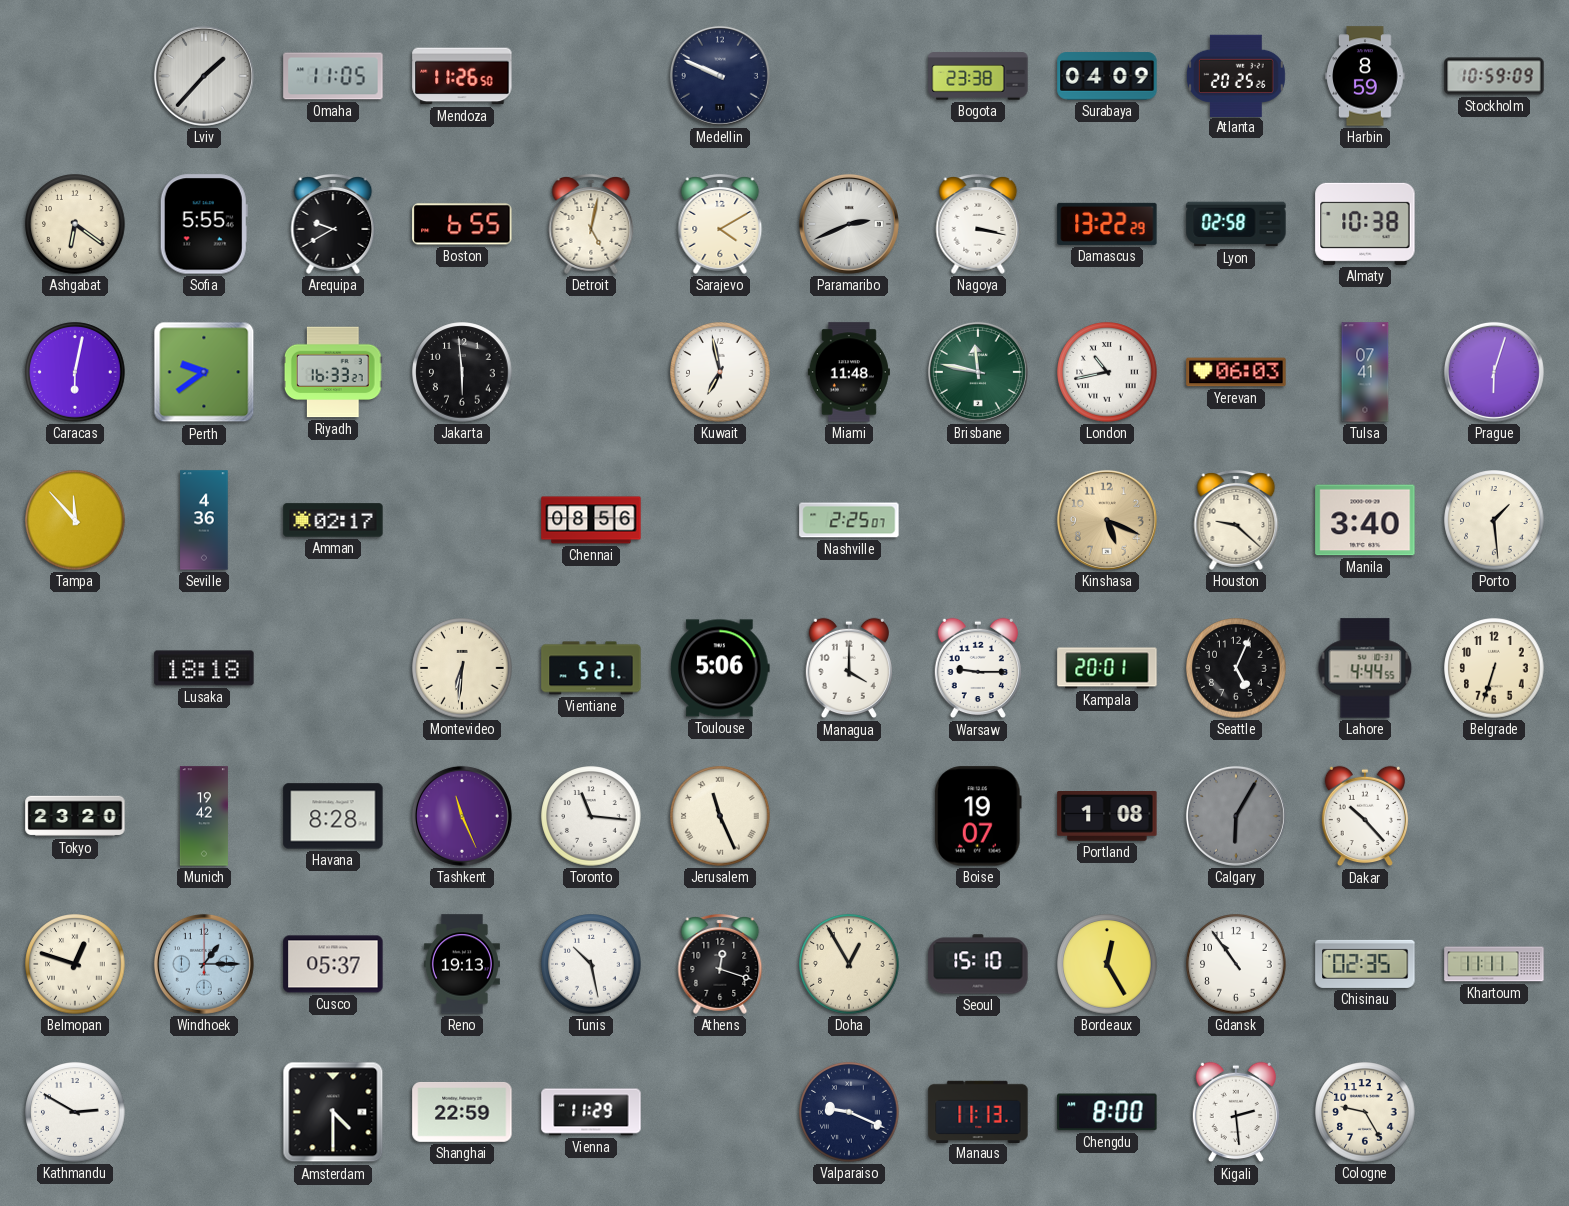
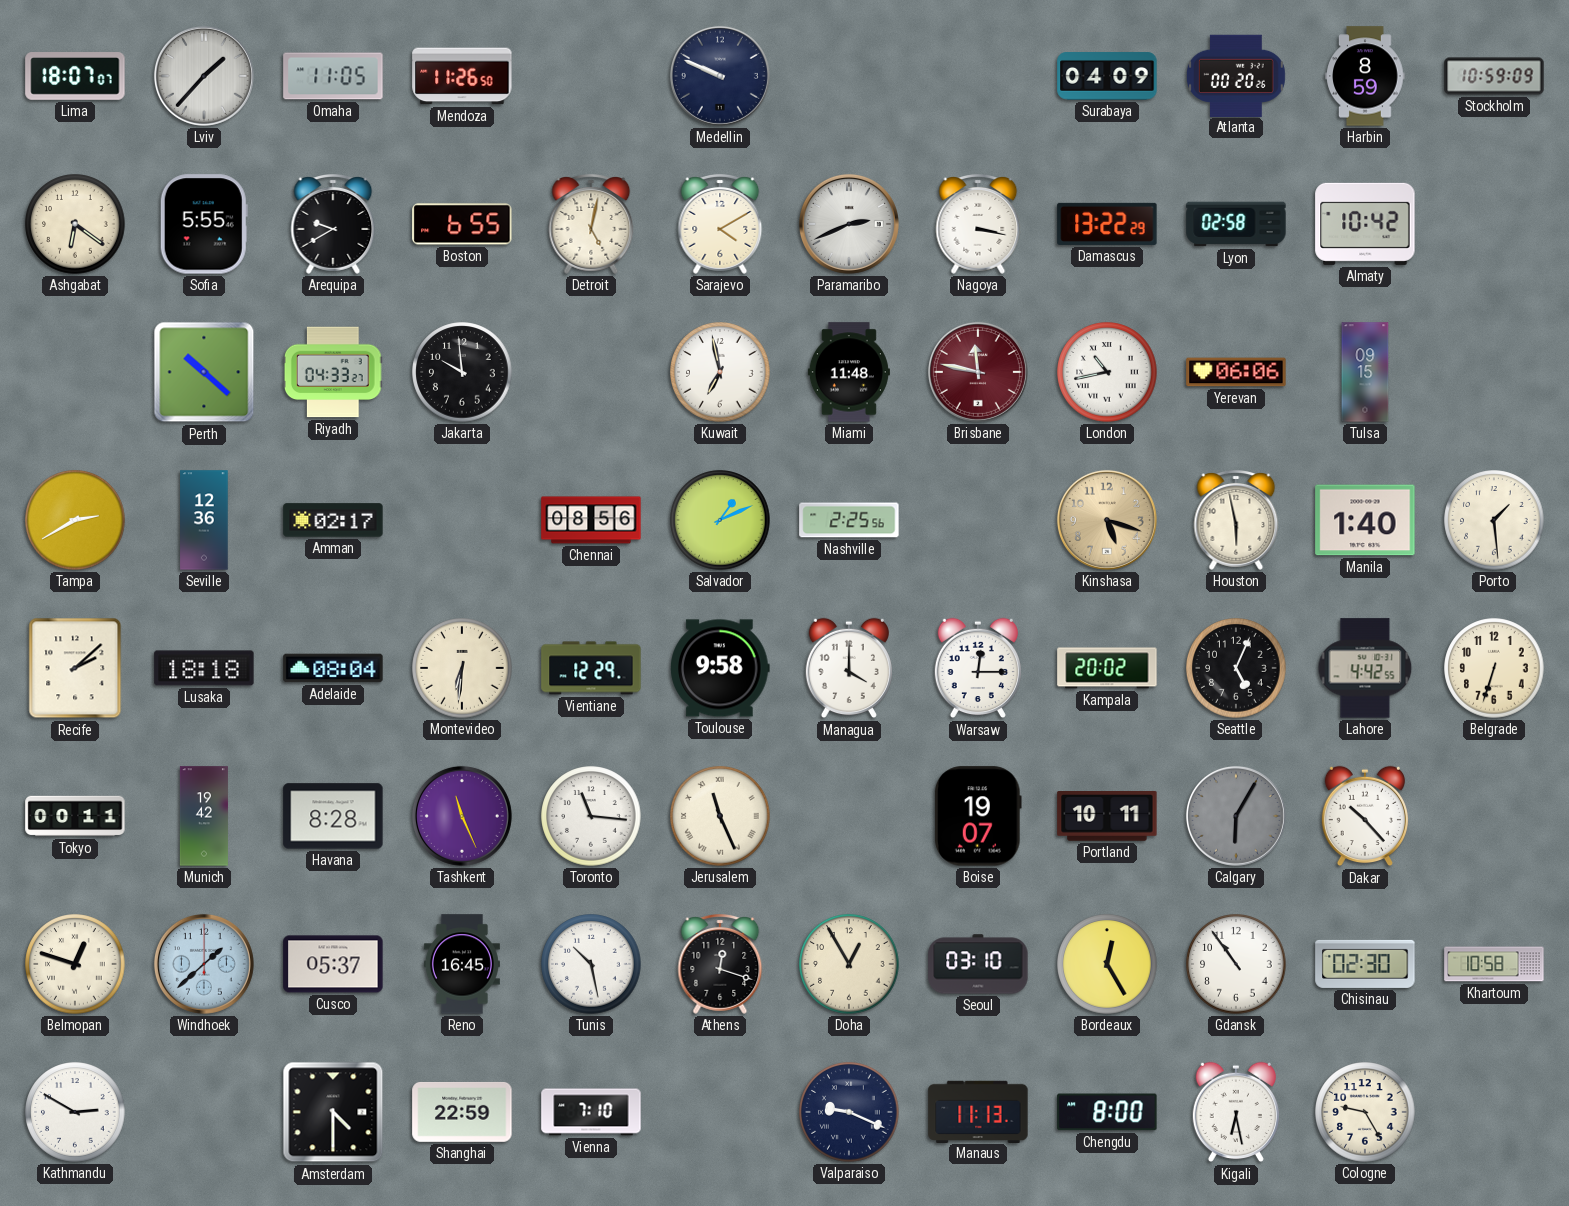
Lima: none -> 18:07
Bogota: 23:38 -> none
Atlanta: 20:25 -> 00:20
Almaty: 10:38 -> 10:42
Caracas: 6:02 -> none
Perth: 9:39 -> 10:22
Riyadh: 16:33 -> 04:33
Jakarta: 5:59 -> 9:59
Brisbane dial: green -> burgundy
Yerevan: 06:03 -> 06:06
Tulsa: 07:41 -> 09:15
Prague: 6:03 -> none
Tampa: 11:53 -> 2:40
Seville: 4:36 -> 12:36
Salvador: none -> 1:11
Nashville: 2:25:07 -> 2:25:56
Kinshasa: 5:19 -> 5:18
Houston: 9:22 -> 5:58
Manila: 3:40 -> 1:40
Recife: none -> 2:08
Adelaide: none -> 08:04
Vientiane: 5:21 -> 12:29
Toulouse: 5:06 -> 9:58
Warsaw: 9:15 -> 12:15
Kampala: 20:01 -> 20:02
Lahore: 4:44 -> 4:42
Tokyo: 23:20 -> 00:11
Portland: 1:08 -> 10:11
Windhoek: 1:15 -> 1:38
Reno: 19:13 -> 16:45
Seoul: 15:10 -> 03:10
Chisinau: 02:35 -> 02:30
Khartoum: 11:11 -> 10:58
Vienna: 11:29 -> 7:10
Kigali: 2:29 -> 6:28
